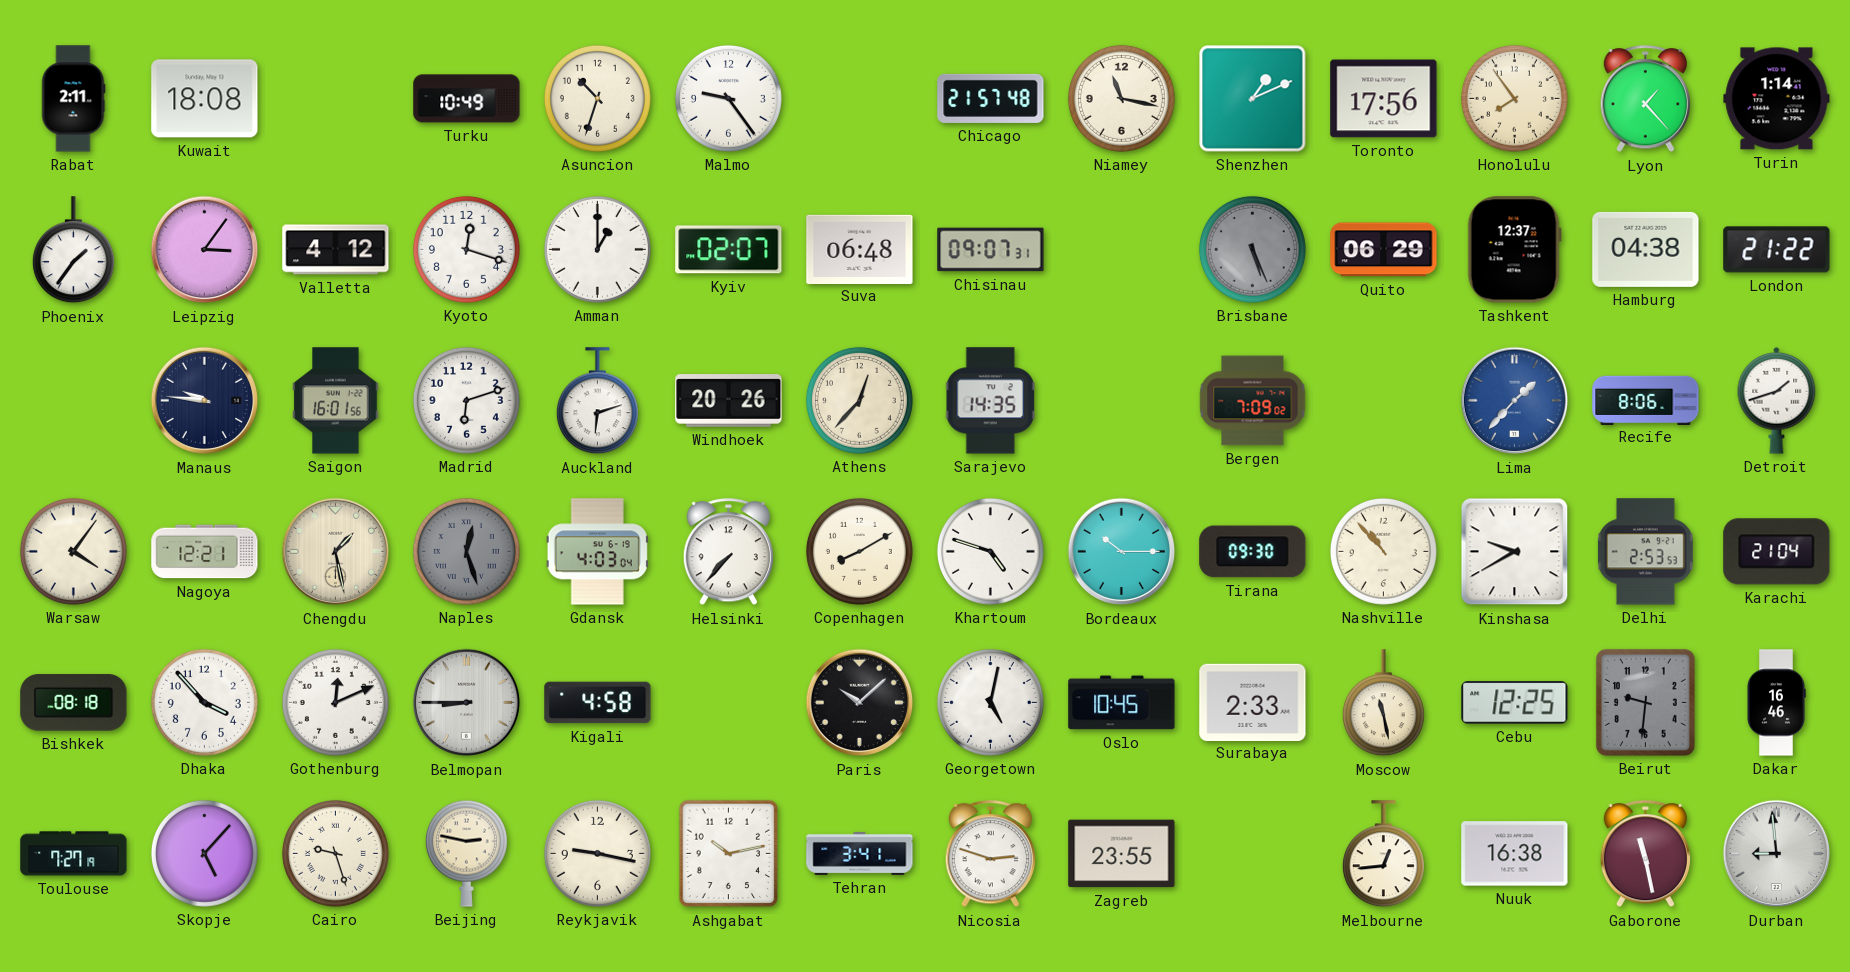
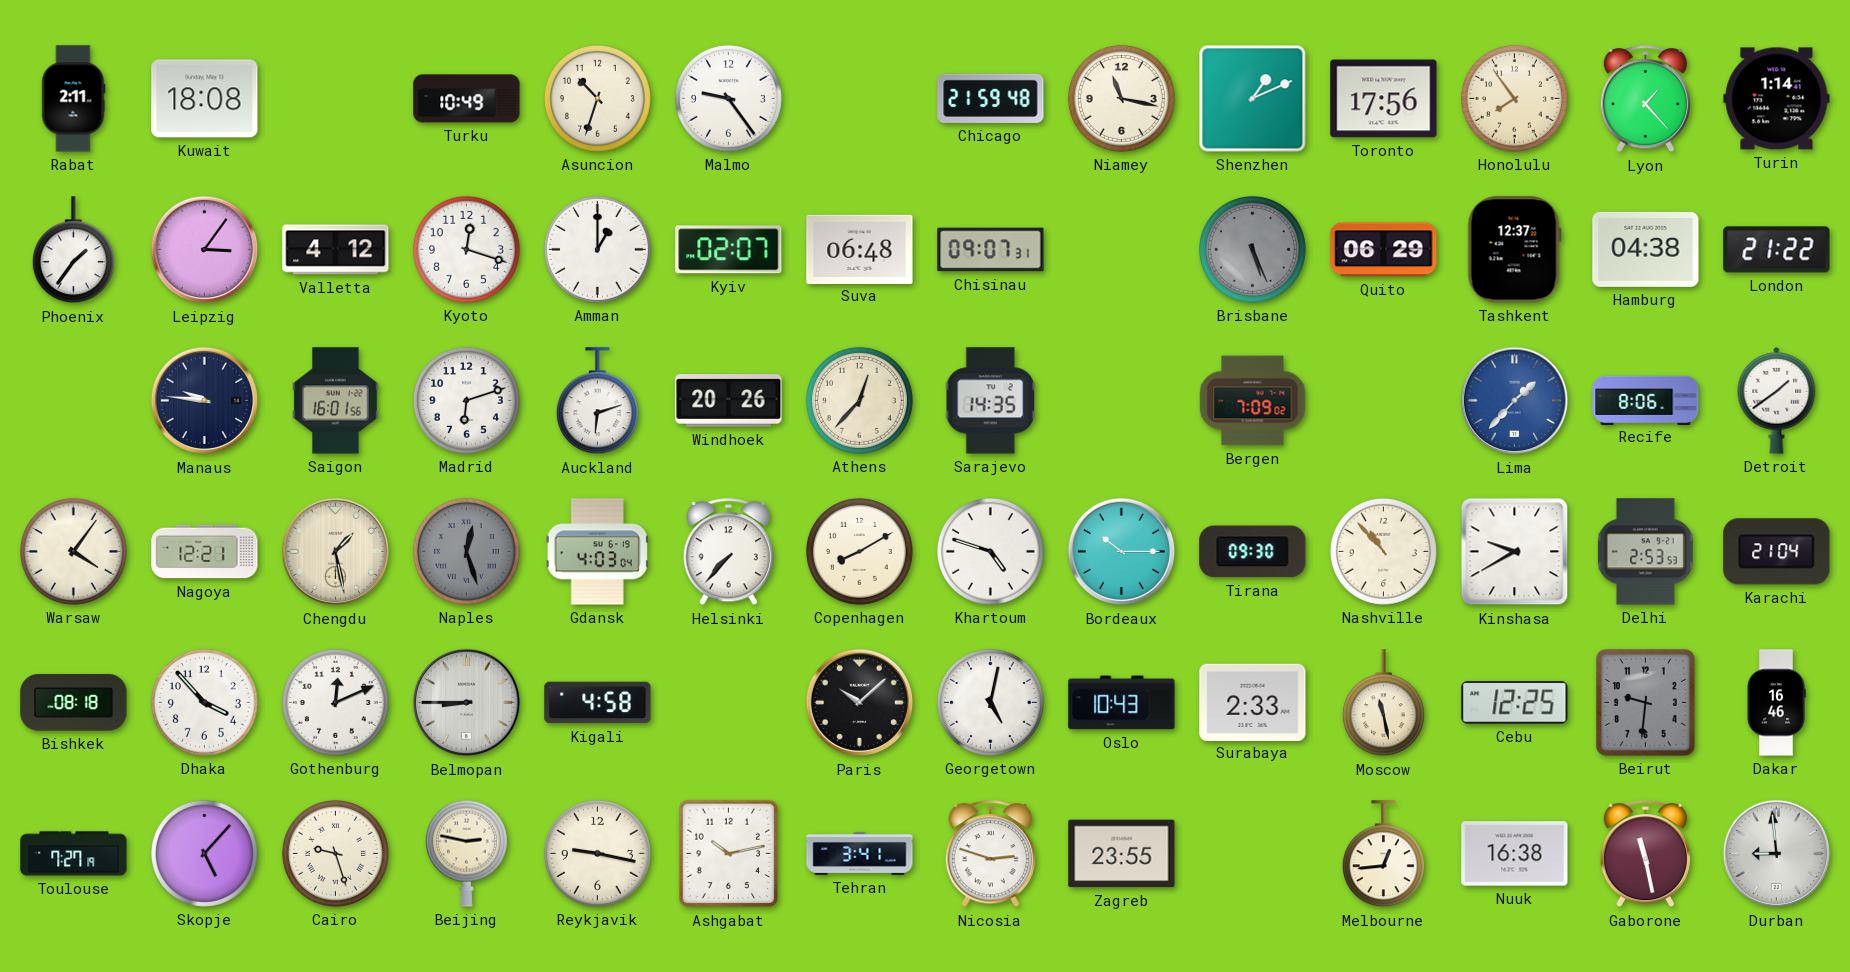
Chicago: 21:57 -> 21:59
Detroit: 1:42 -> 1:39
Oslo: 10:45 -> 10:43
